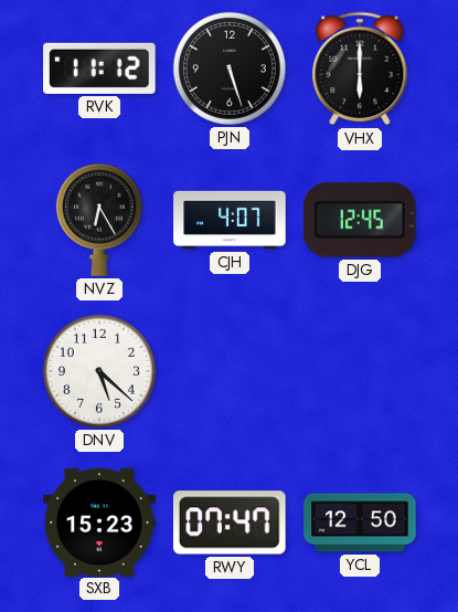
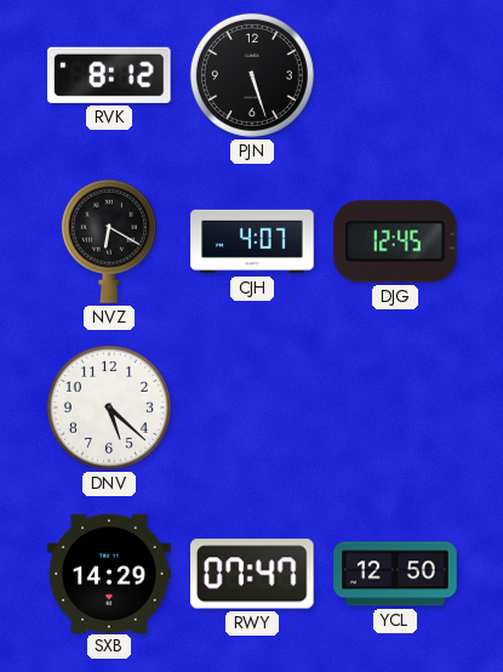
RVK: 11:12 -> 8:12
VHX: 6:00 -> none
NVZ: 6:25 -> 6:20
SXB: 15:23 -> 14:29
